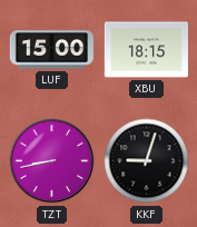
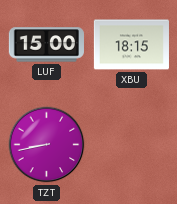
KKF: 9:03 -> none
